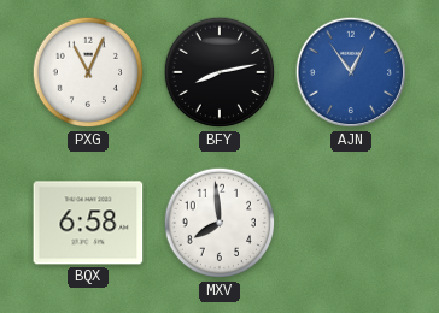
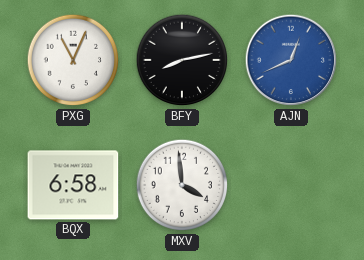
AJN: 12:54 -> 12:41
MXV: 7:59 -> 3:59
